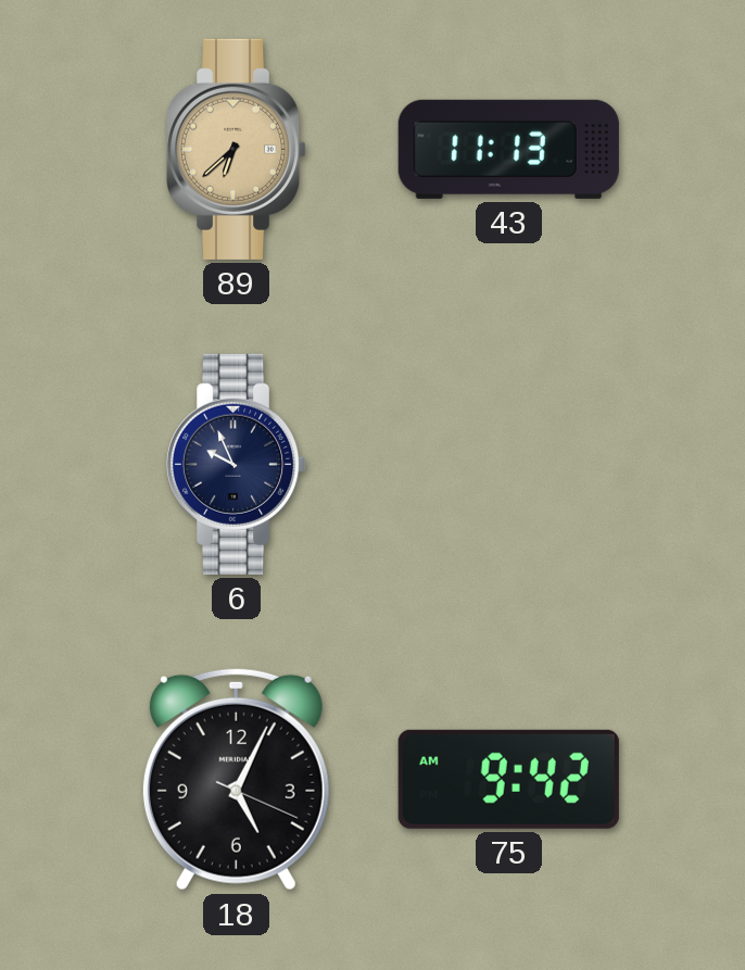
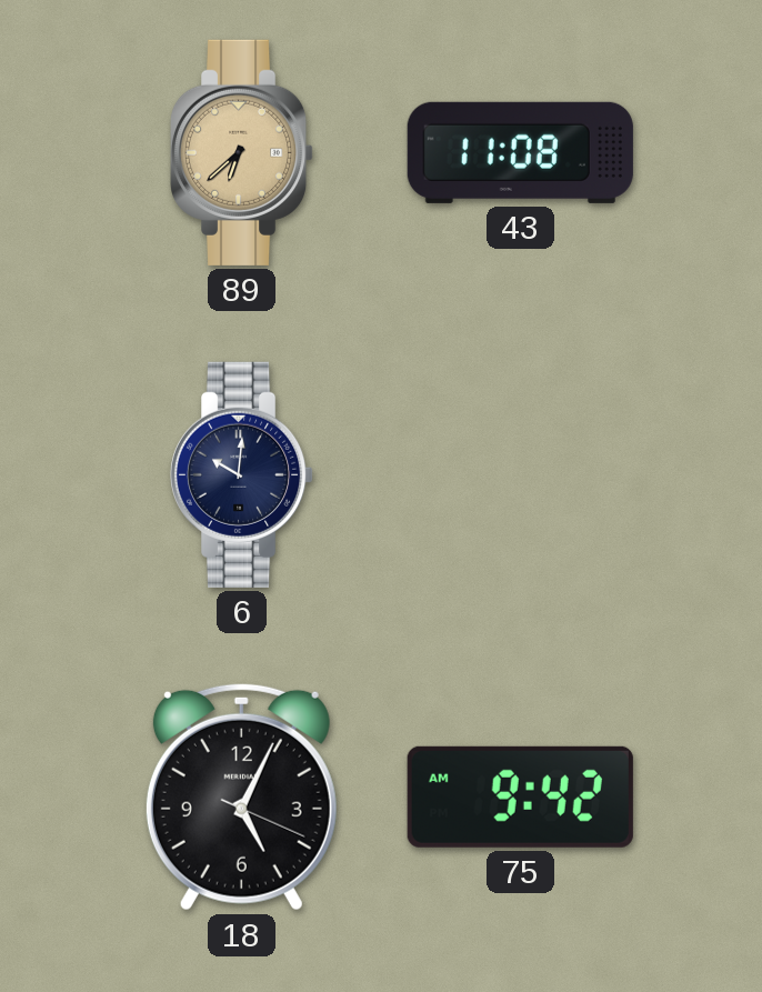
43: 11:13 -> 11:08
6: 9:56 -> 10:01
